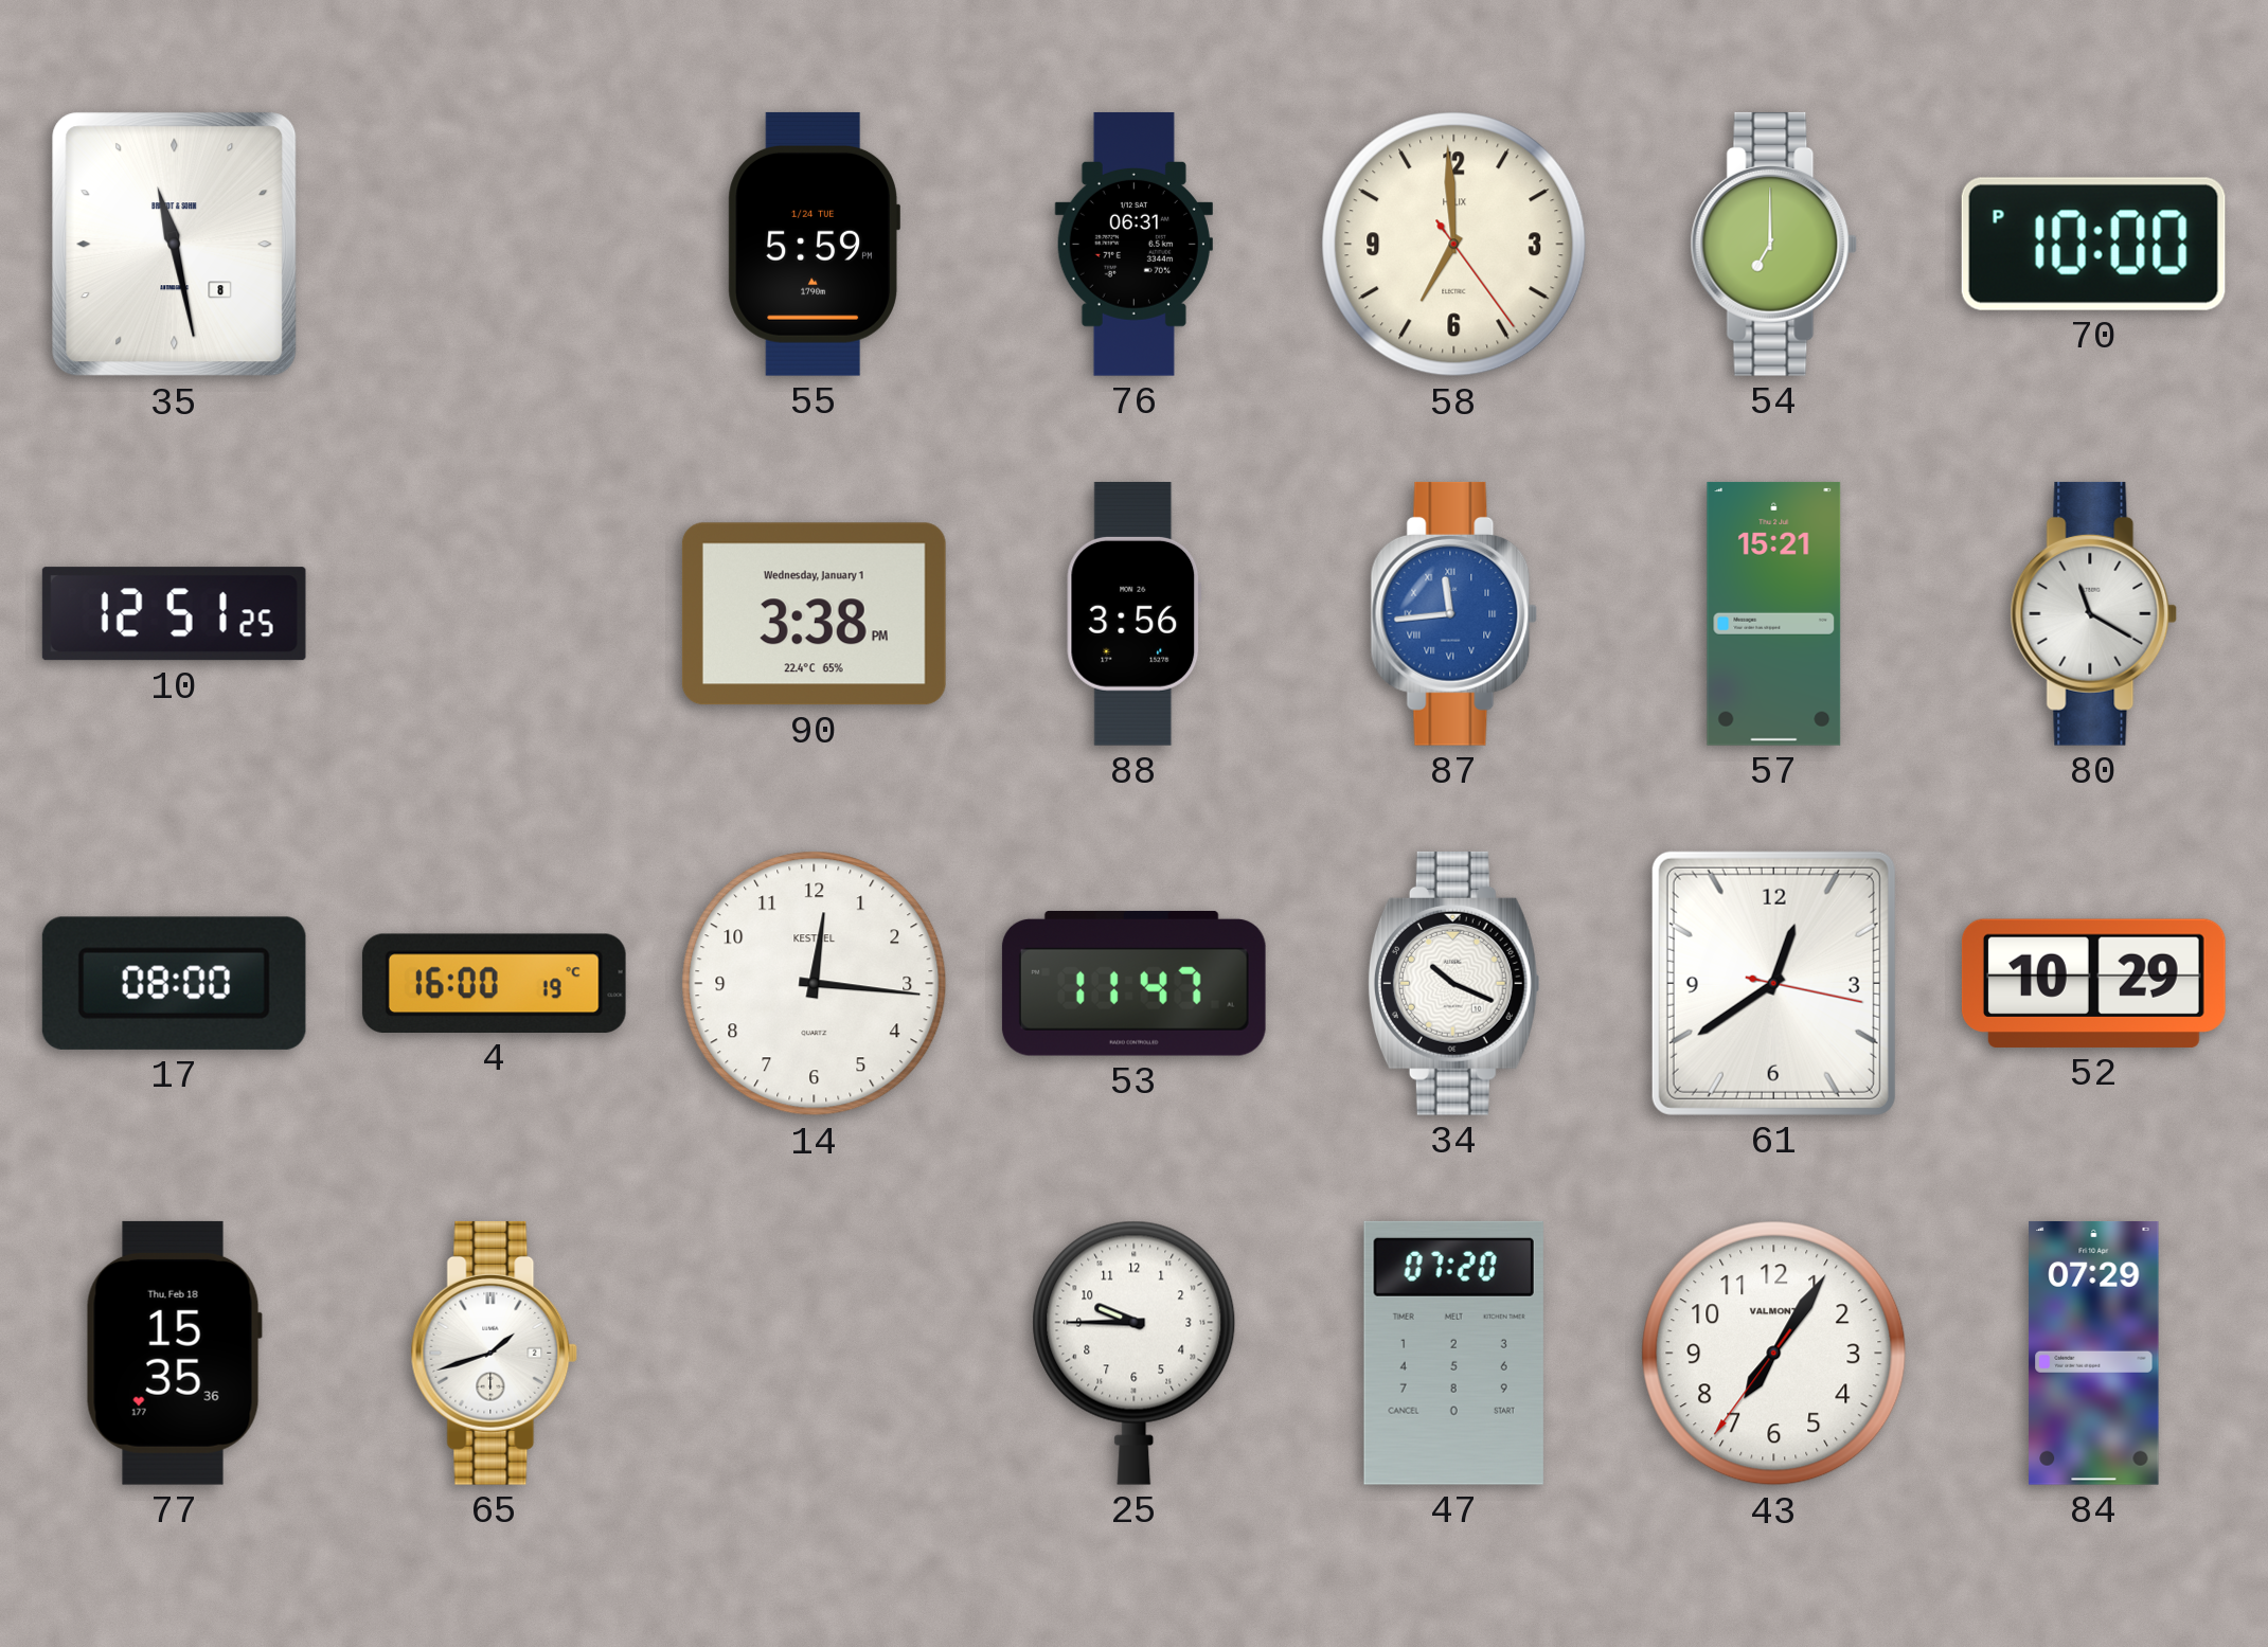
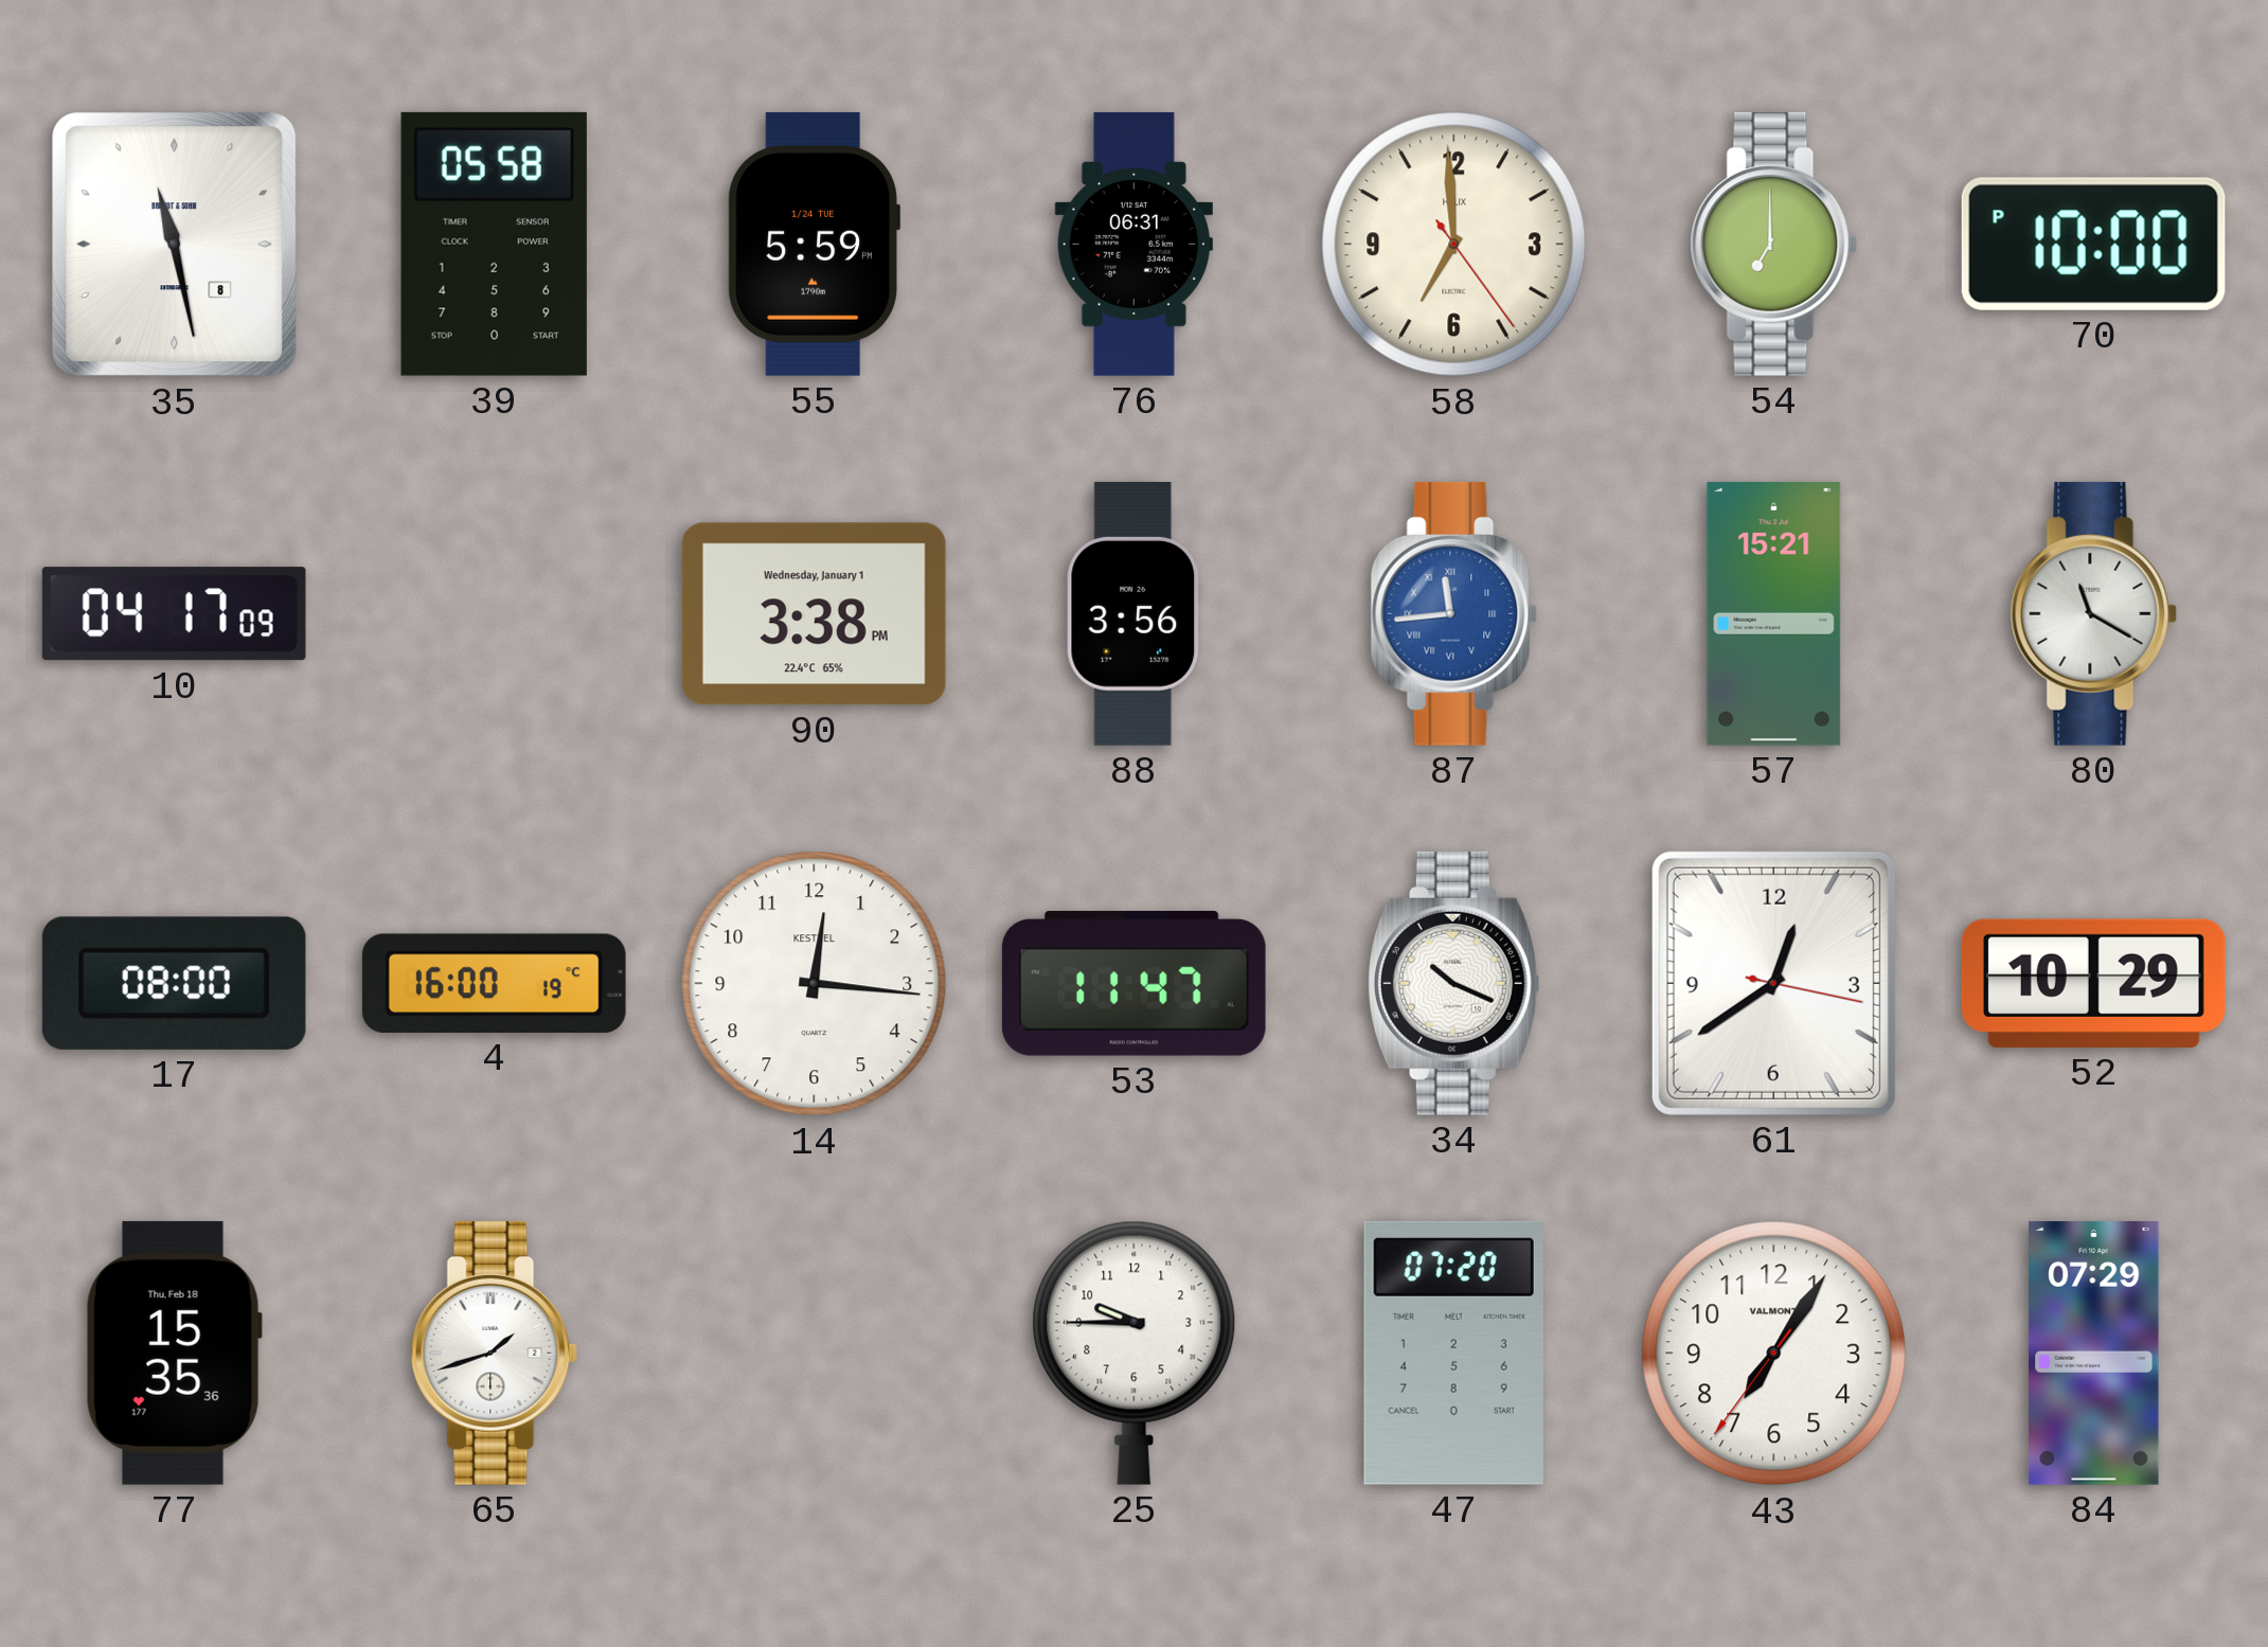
39: none -> 05:58
10: 12:51 -> 04:17
